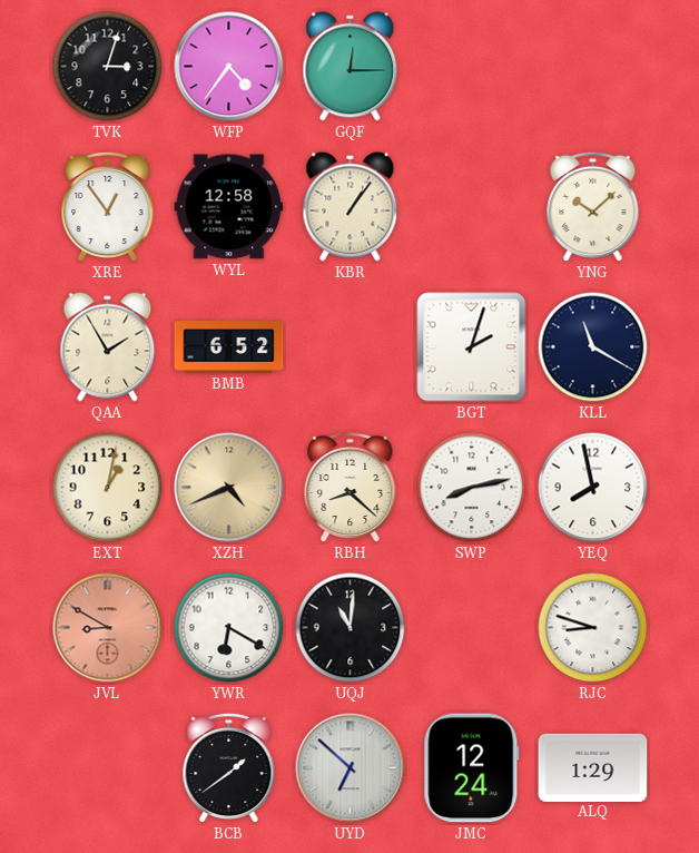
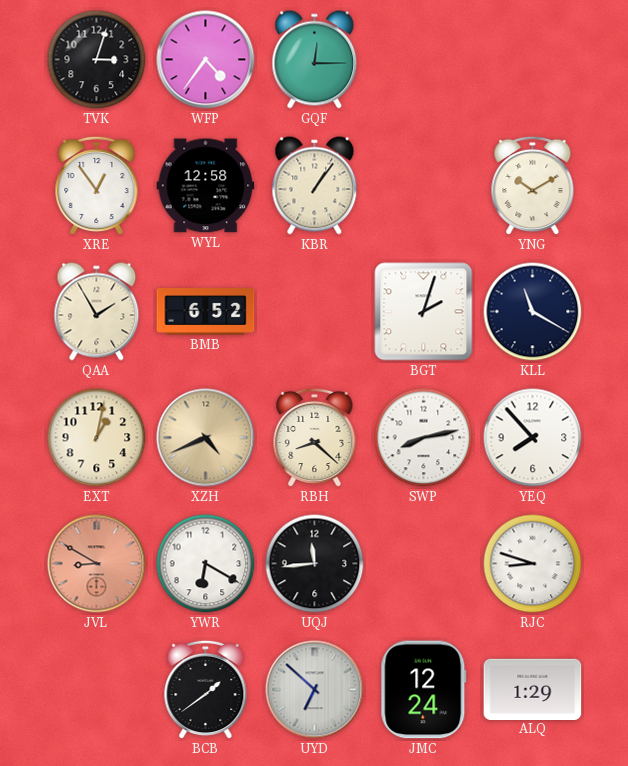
YNG: 10:08 -> 10:10
YEQ: 7:58 -> 7:53
UQJ: 11:01 -> 11:44
